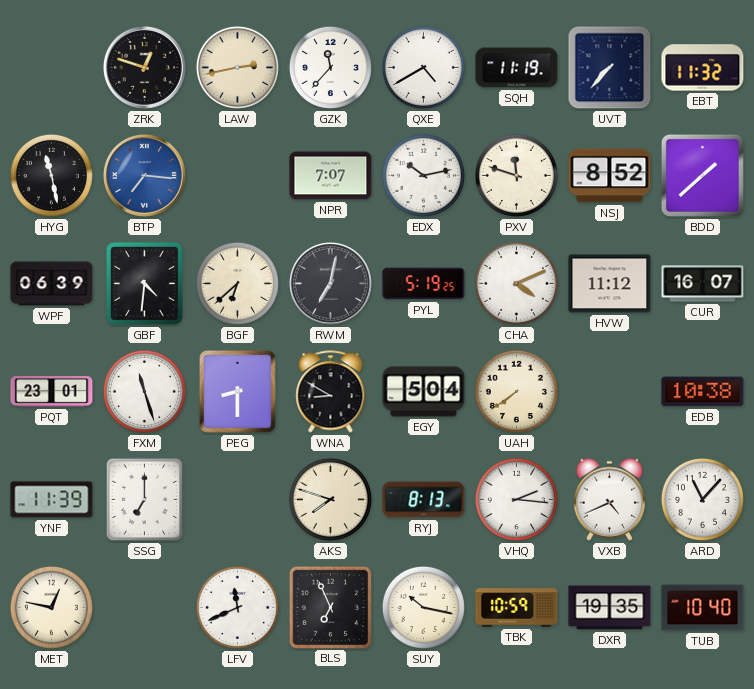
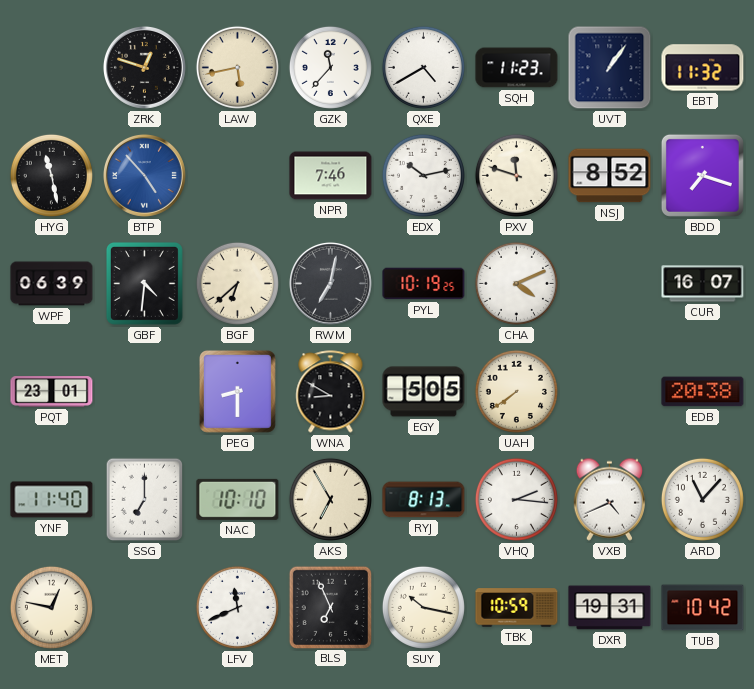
LAW: 2:43 -> 5:43
SQH: 11:19 -> 11:23
UVT: 7:37 -> 1:06
BTP: 7:16 -> 4:53
NPR: 7:07 -> 7:46
BDD: 1:38 -> 7:18
PYL: 5:19 -> 10:19
HVW: 11:12 -> none
FXM: 11:27 -> none
EGY: 5:04 -> 5:05
EDB: 10:38 -> 20:38
YNF: 11:39 -> 11:40
NAC: none -> 10:10
AKS: 7:48 -> 6:55
DXR: 19:35 -> 19:31
TUB: 10:40 -> 10:42
